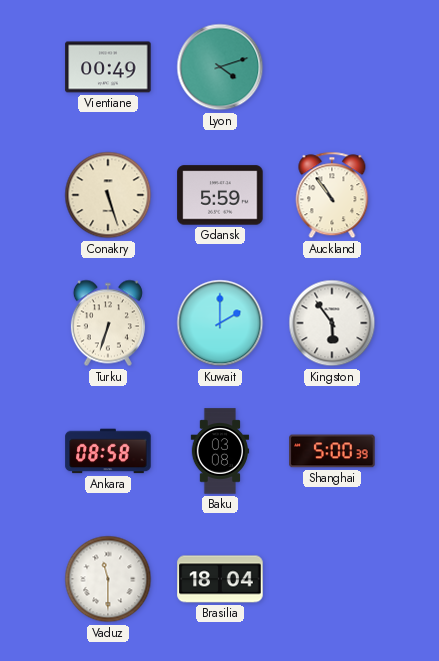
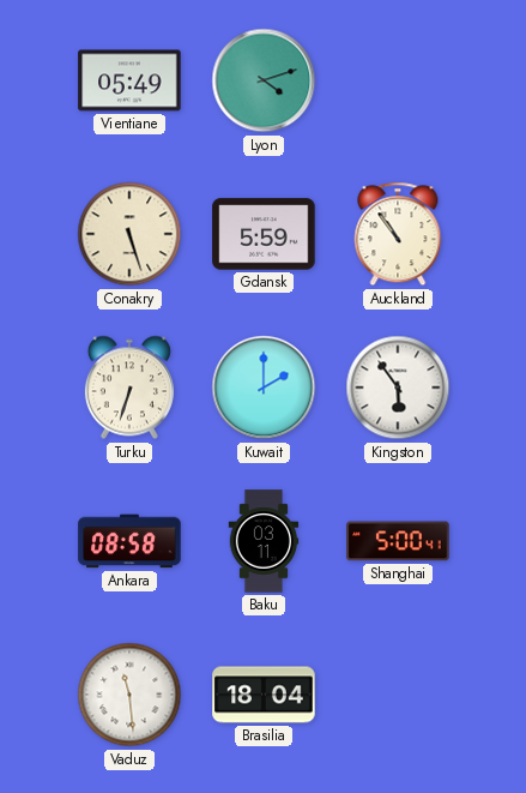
Vientiane: 00:49 -> 05:49
Baku: 03:08 -> 03:11
Shanghai: 5:00:39 -> 5:00:41
Vaduz: 11:30 -> 11:29
